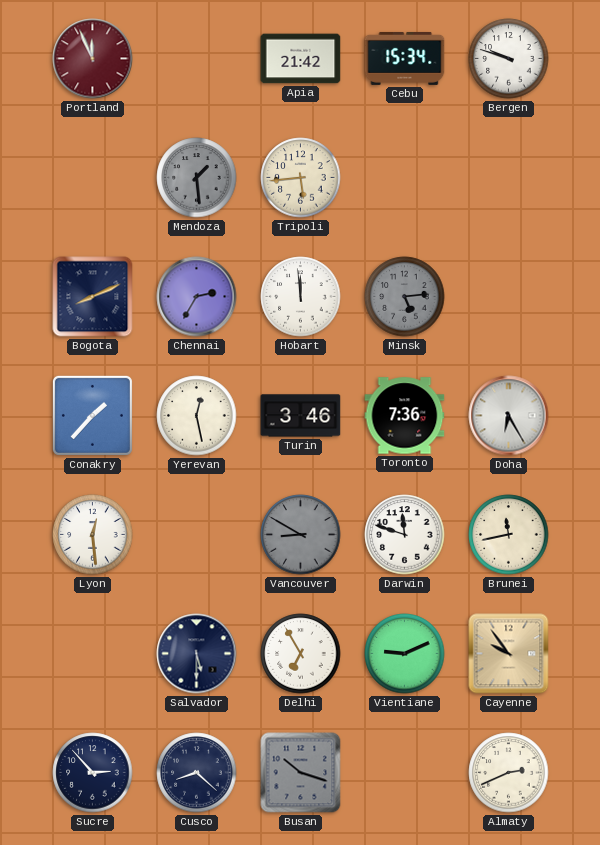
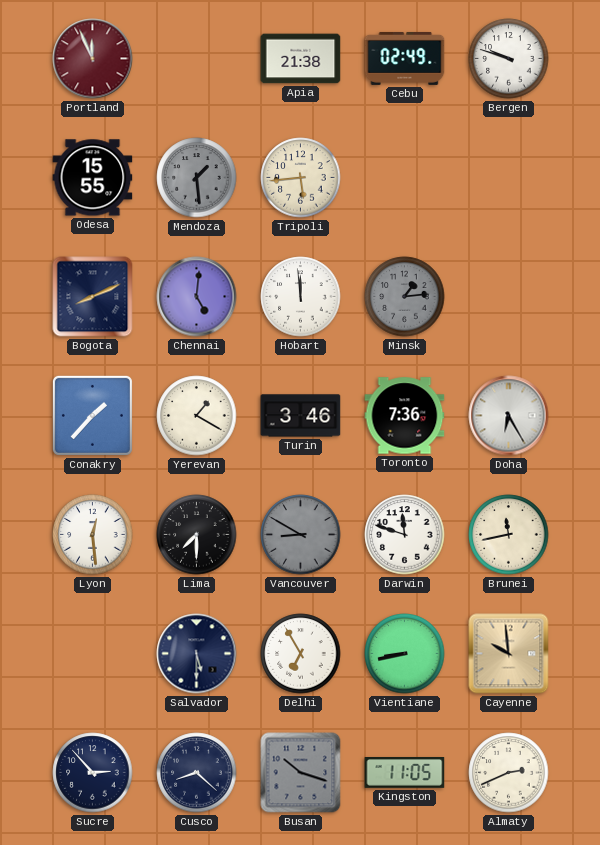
Apia: 21:42 -> 21:38
Cebu: 15:34 -> 02:49
Odesa: none -> 15:55
Chennai: 2:35 -> 5:01
Minsk: 5:14 -> 1:14
Yerevan: 12:28 -> 1:20
Lima: none -> 7:30
Vientiane: 9:11 -> 8:43
Cayenne: 9:54 -> 9:59
Kingston: none -> 11:05
